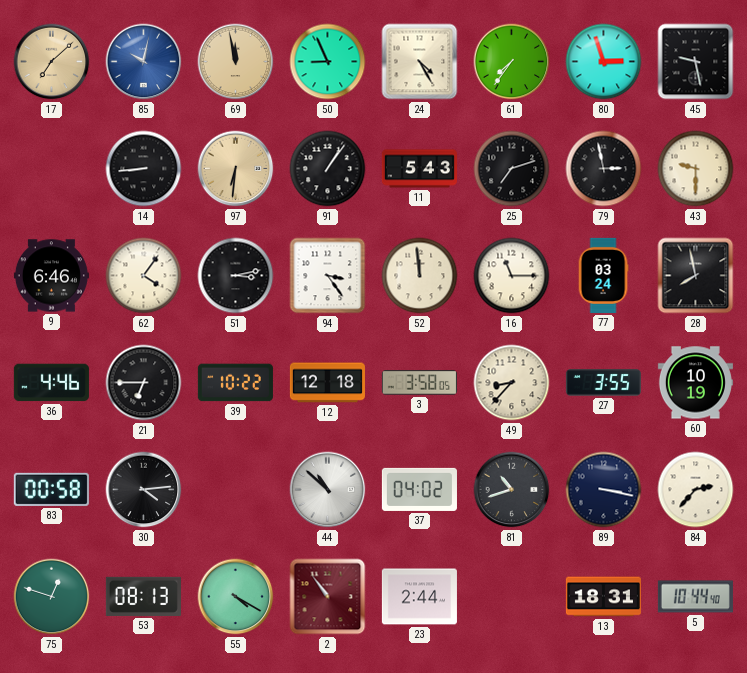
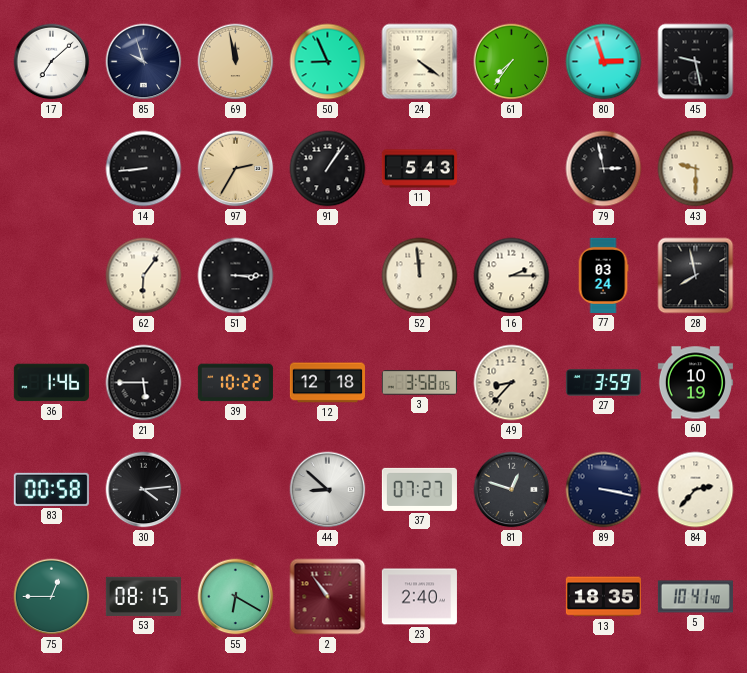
17 dial: champagne -> white
85: 10:02 -> 9:57
85 dial: blue -> navy
24: 4:25 -> 4:21
97: 6:31 -> 2:35
25: 7:12 -> none
9: 6:46 -> none
62: 4:06 -> 6:06
51: 3:13 -> 3:15
94: 3:24 -> none
16: 11:15 -> 2:15
36: 4:46 -> 1:46
21: 6:45 -> 5:45
27: 3:55 -> 3:59
44: 10:52 -> 8:52
37: 04:02 -> 07:27
81: 10:42 -> 12:48
75: 12:48 -> 12:45
53: 08:13 -> 08:15
55: 4:20 -> 6:20
23: 2:44 -> 2:40
13: 18:31 -> 18:35
5: 10:44 -> 10:41
